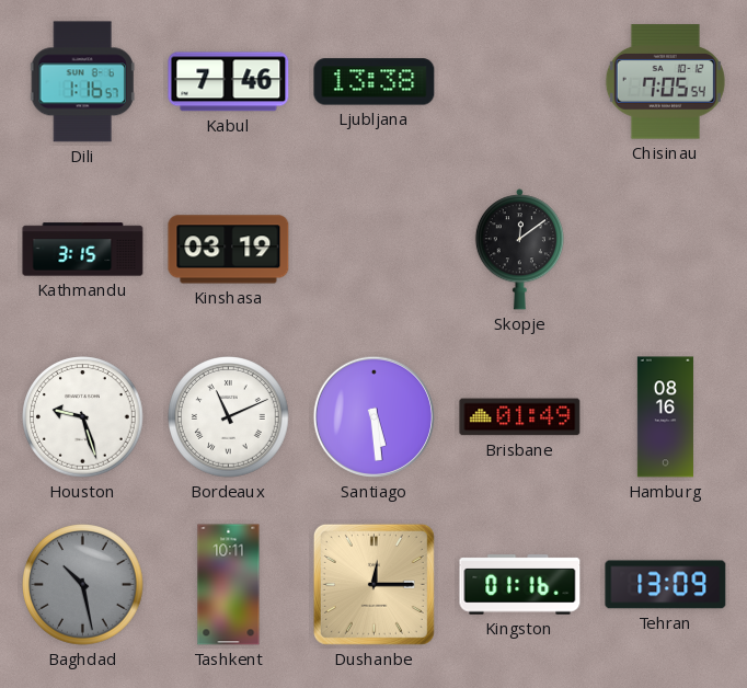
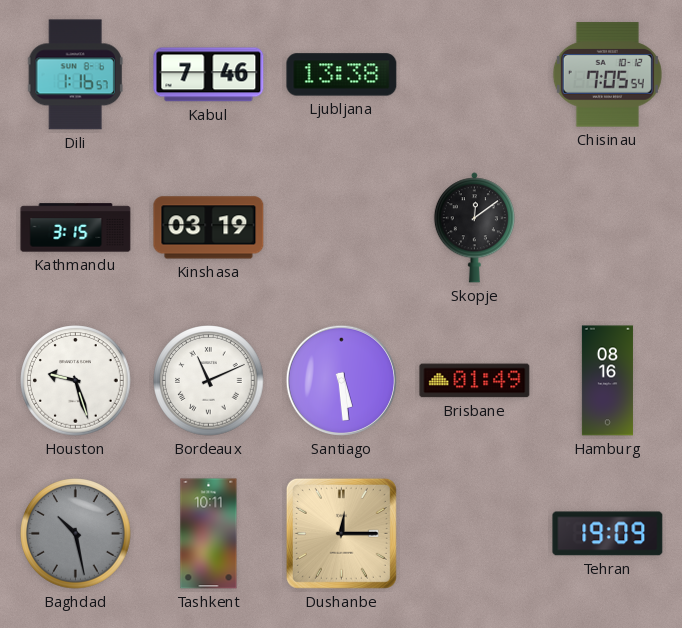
Kingston: 01:16 -> none
Tehran: 13:09 -> 19:09
